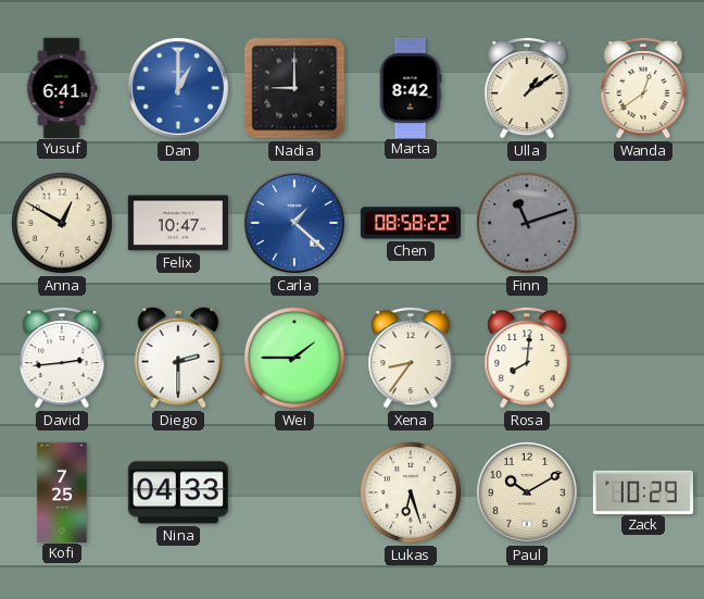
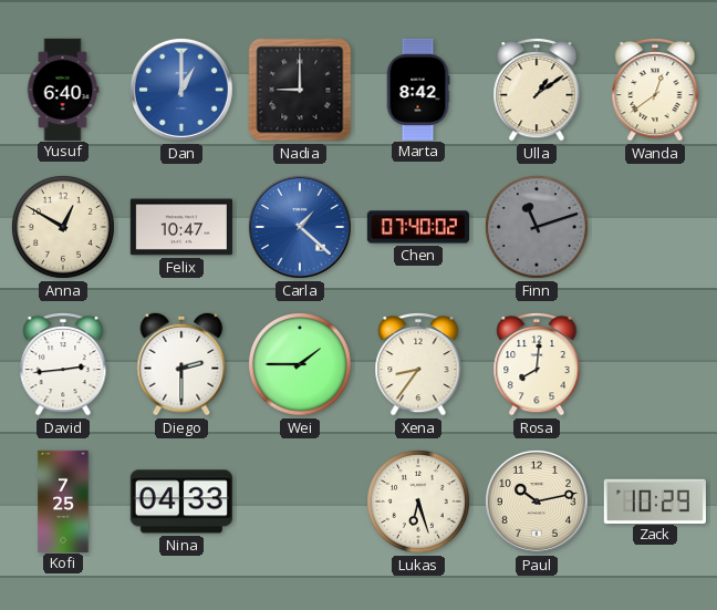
Yusuf: 6:41 -> 6:40
Chen: 08:58 -> 07:40
Paul: 10:10 -> 10:13
